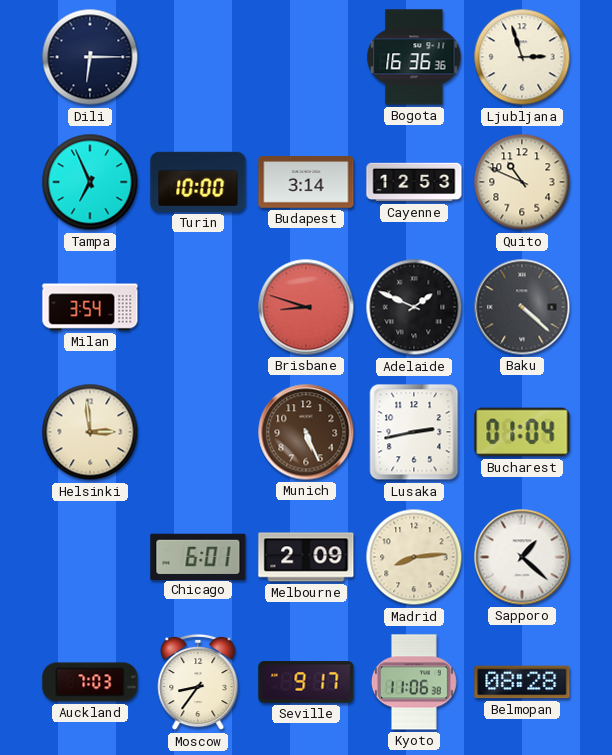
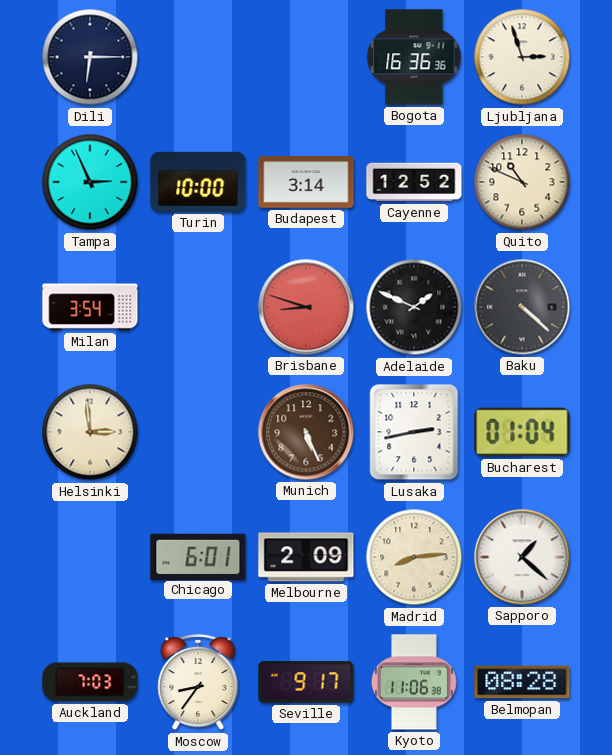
Tampa: 6:56 -> 2:56
Cayenne: 12:53 -> 12:52
